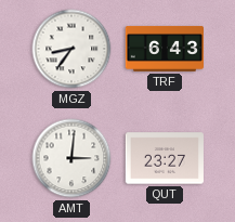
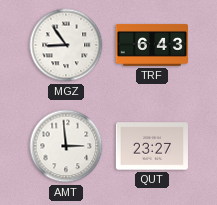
MGZ: 8:36 -> 8:54
AMT: 3:01 -> 2:59
